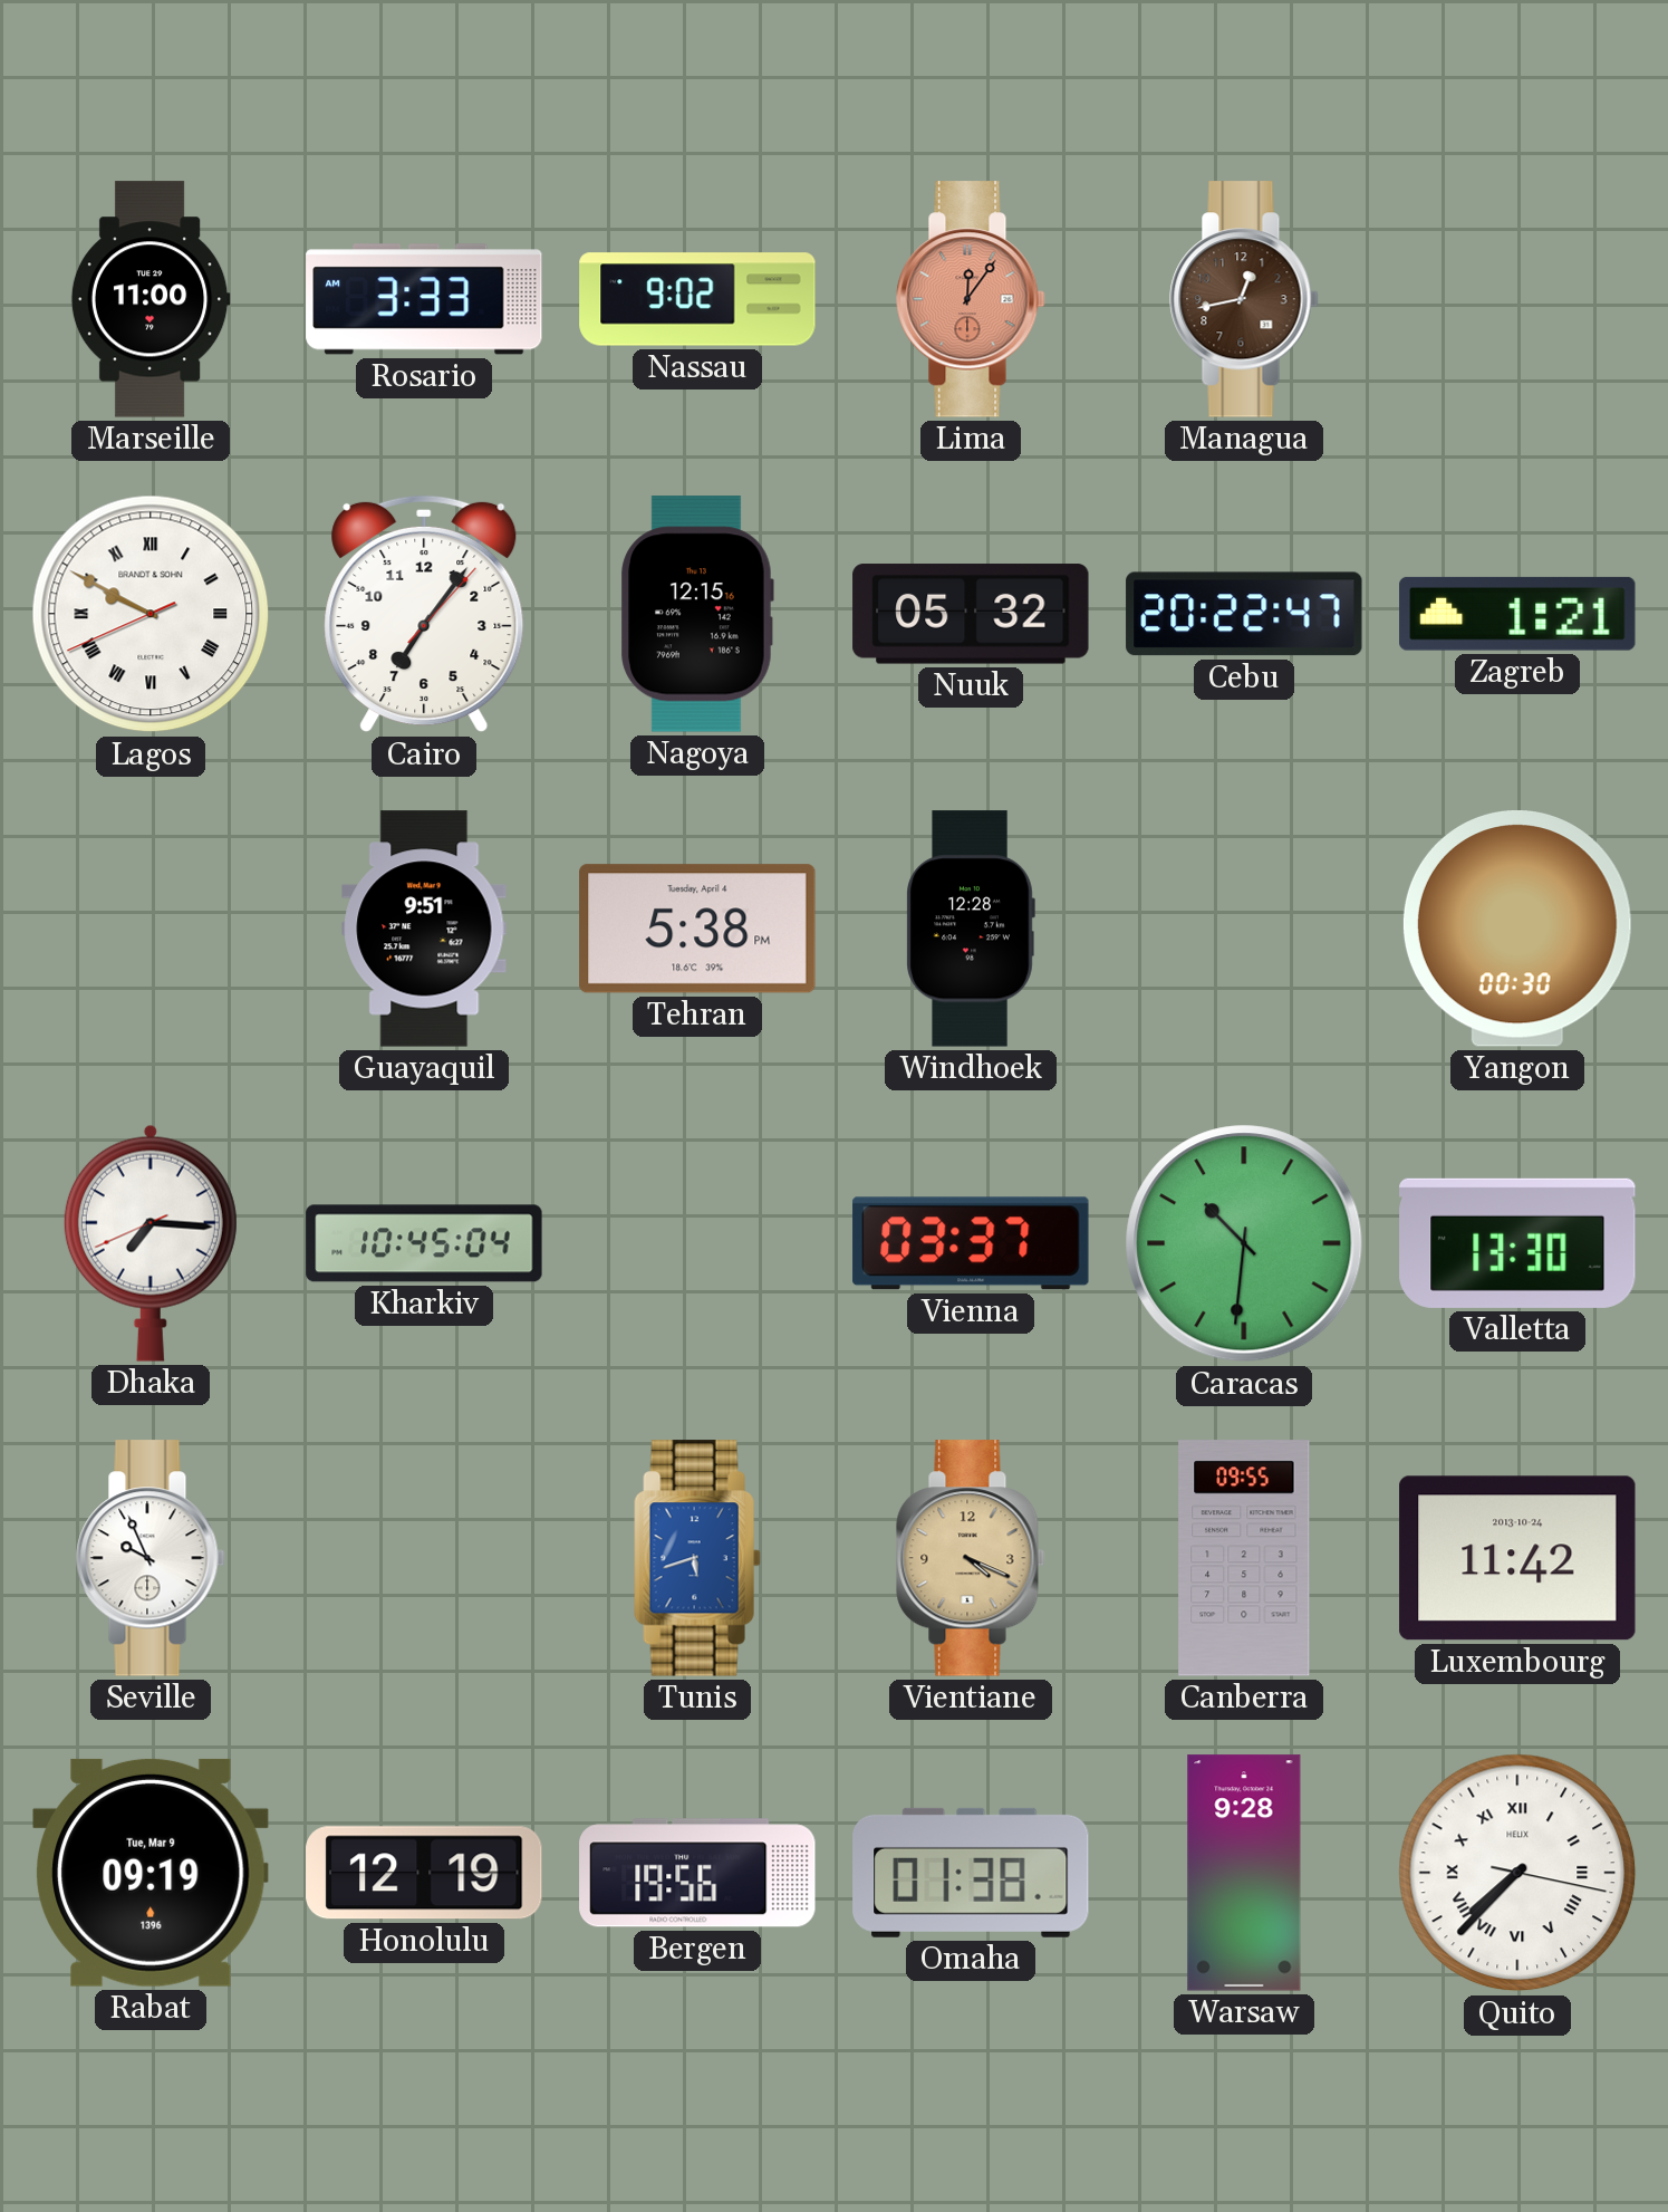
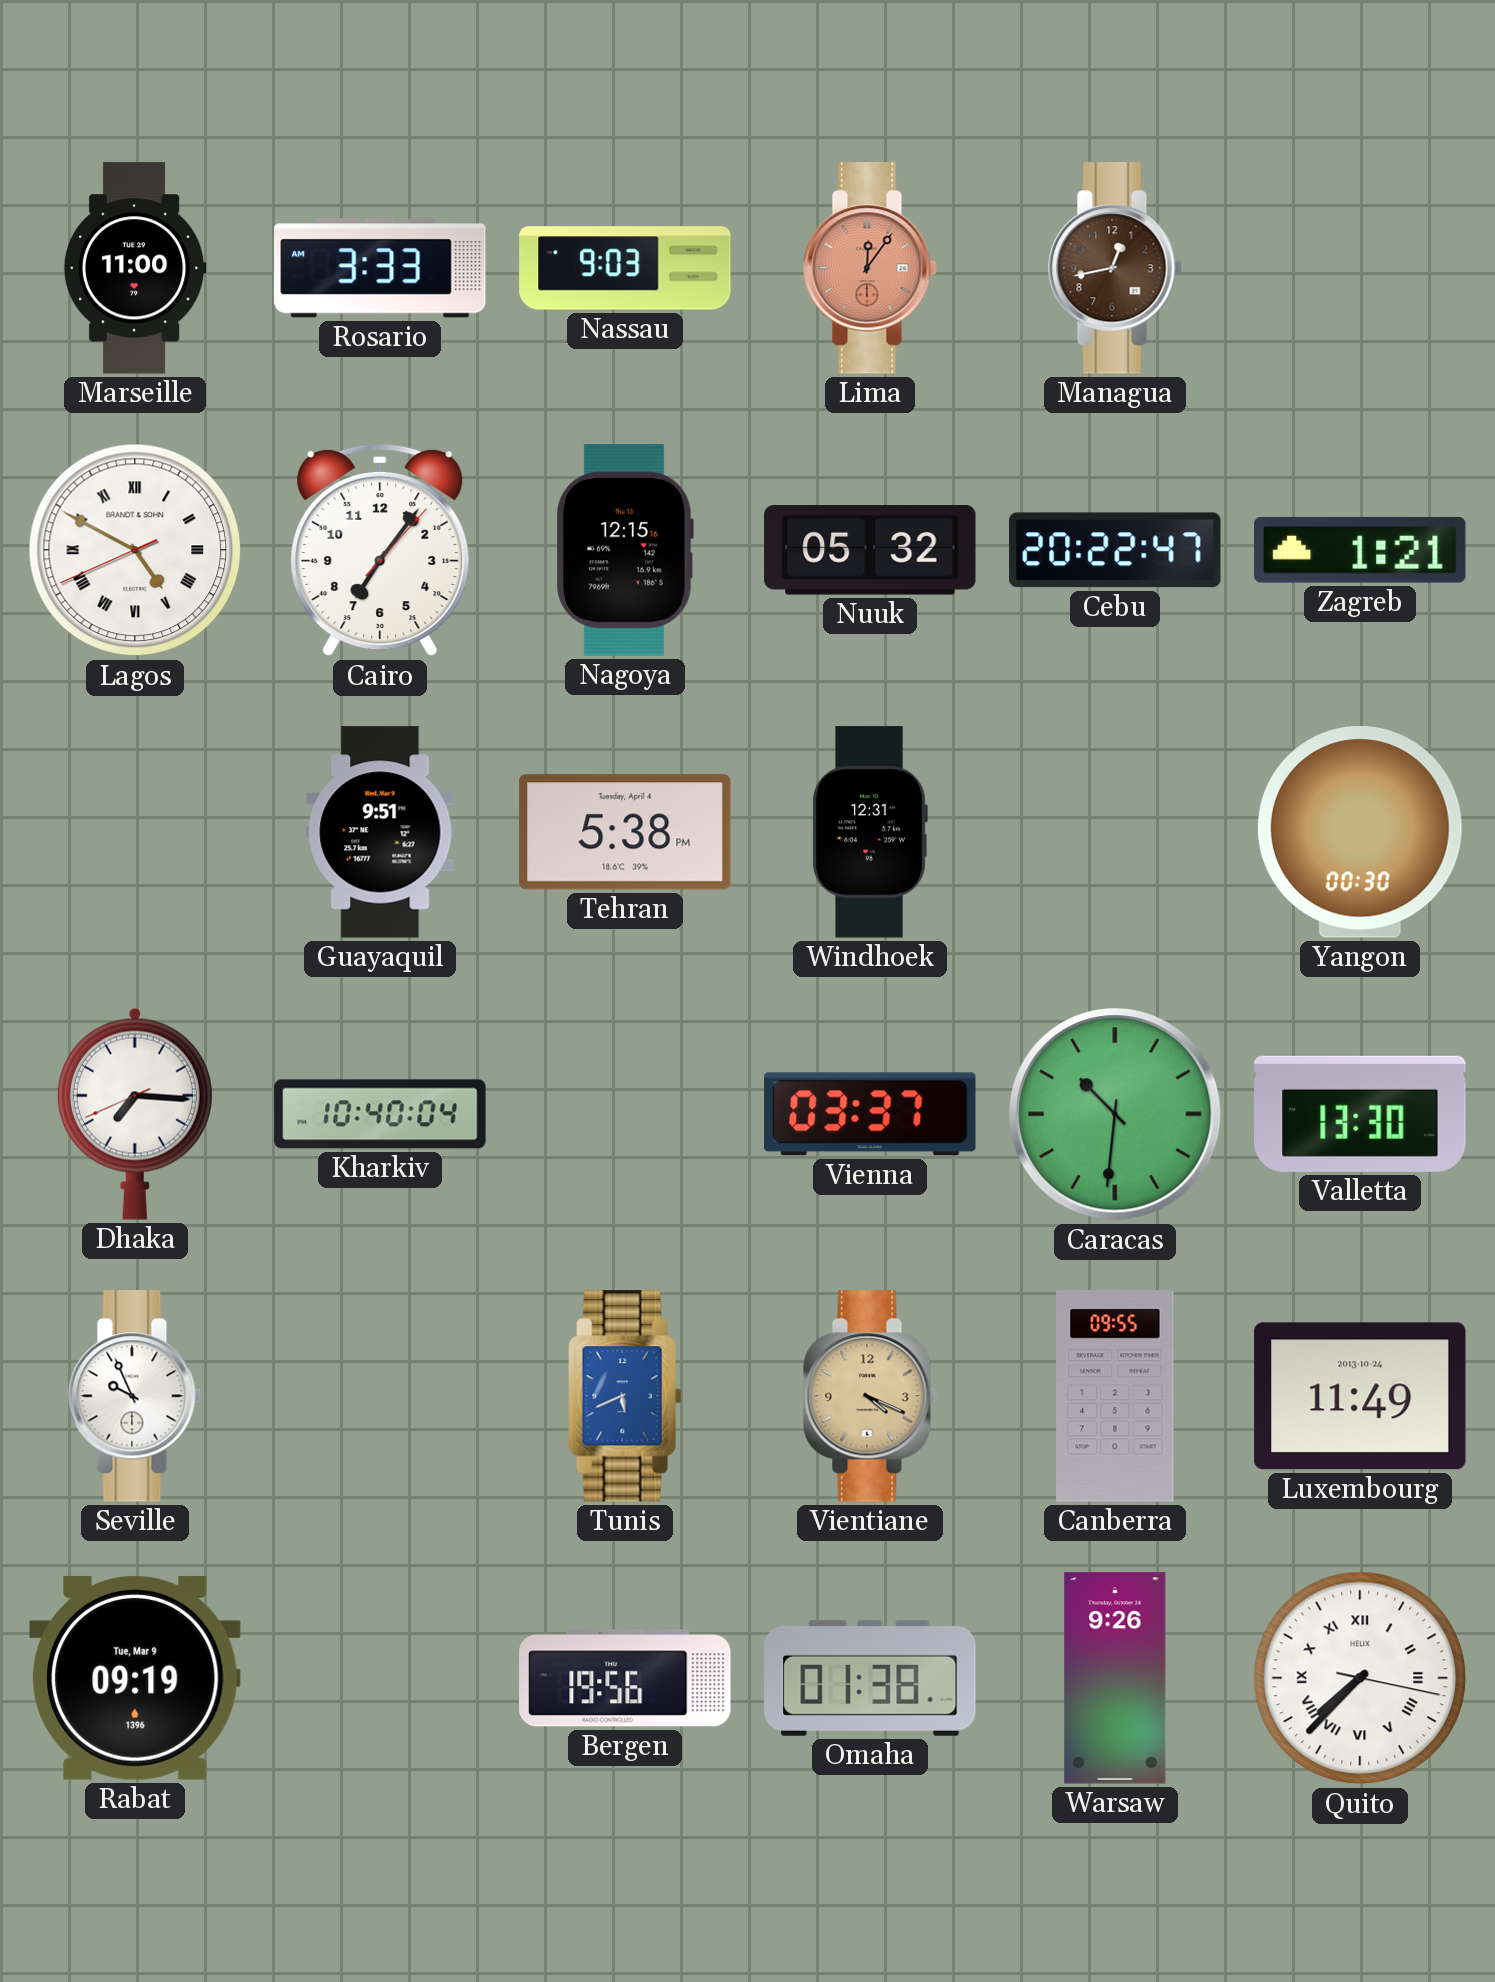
Nassau: 9:02 -> 9:03
Lagos: 9:49 -> 4:49
Windhoek: 12:28 -> 12:31
Kharkiv: 10:45 -> 10:40
Tunis: 5:42 -> 5:41
Luxembourg: 11:42 -> 11:49
Honolulu: 12:19 -> none
Warsaw: 9:28 -> 9:26
